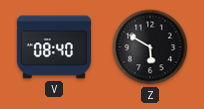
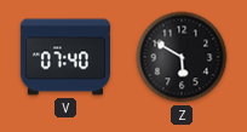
V: 08:40 -> 07:40
